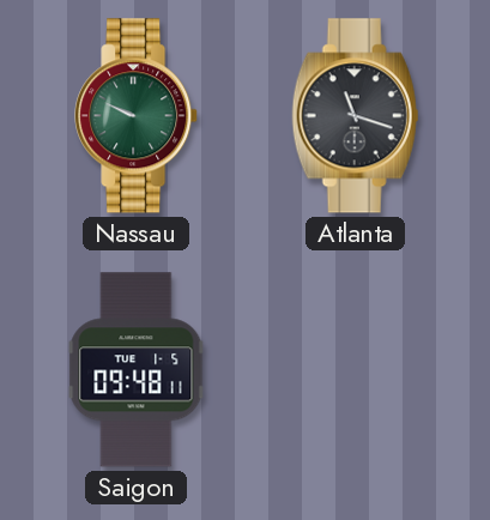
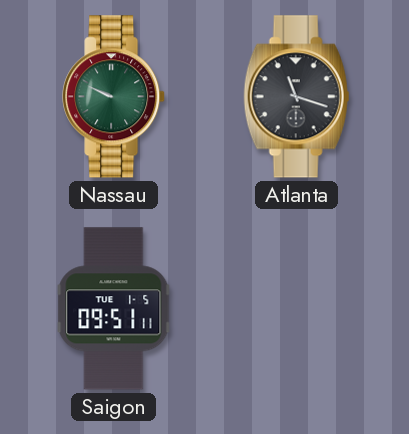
Saigon: 09:48 -> 09:51
